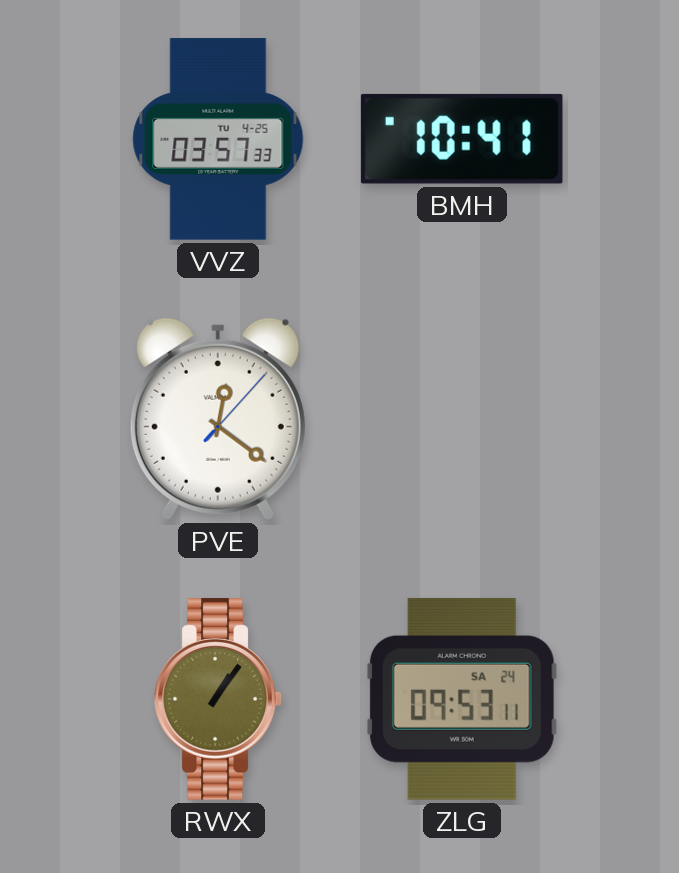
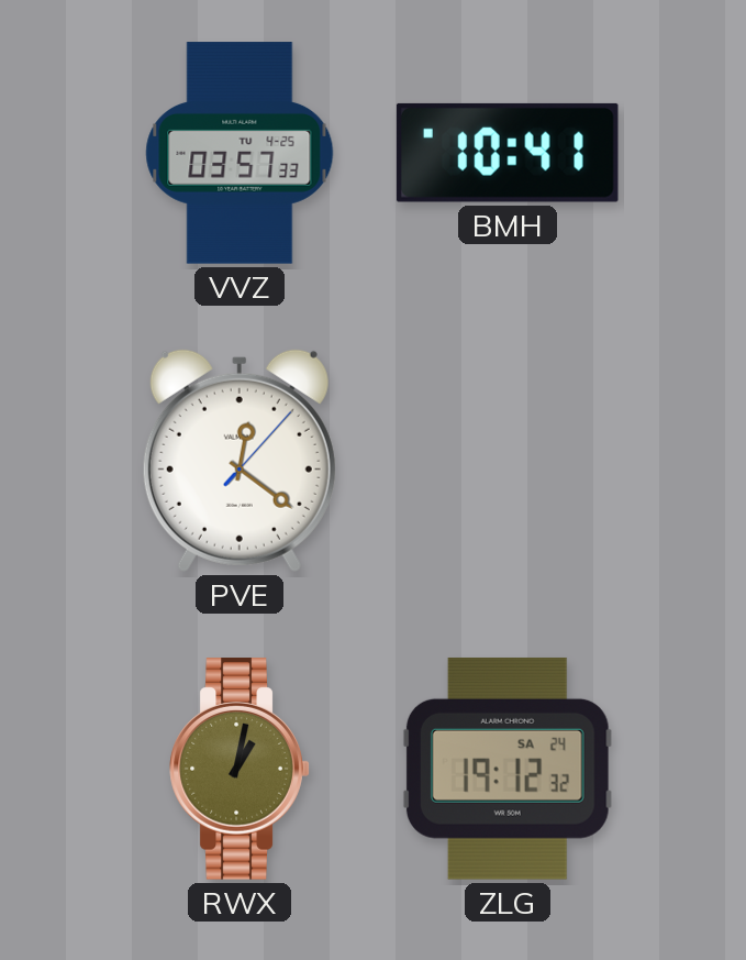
RWX: 1:06 -> 1:02
ZLG: 09:53 -> 19:12
